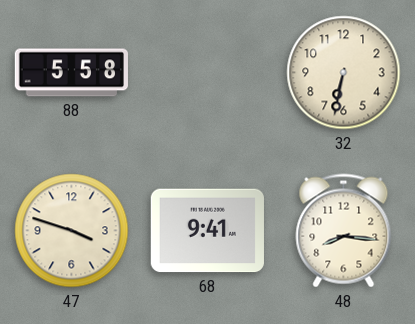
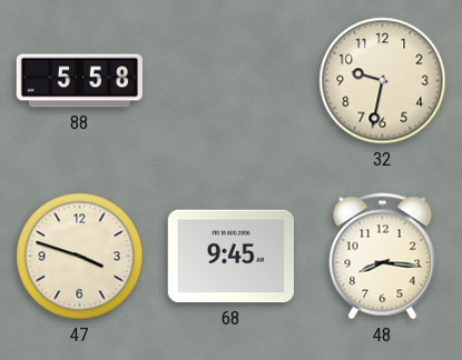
32: 6:32 -> 9:32
68: 9:41 -> 9:45
